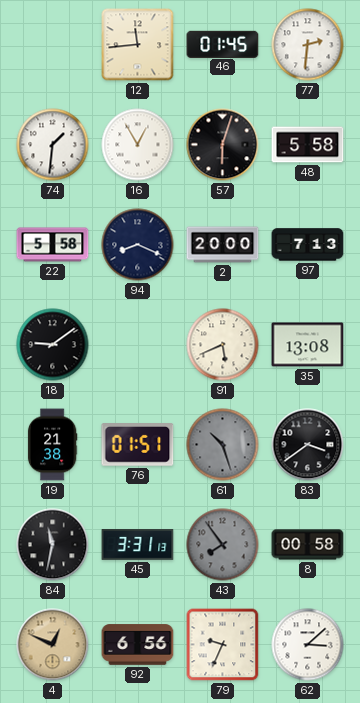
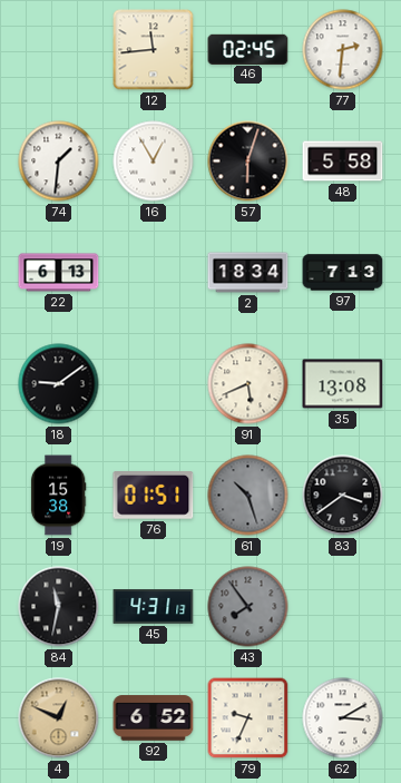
46: 01:45 -> 02:45
22: 5:58 -> 6:13
94: 8:19 -> none
2: 20:00 -> 18:34
19: 21:38 -> 15:38
45: 3:31 -> 4:31
8: 00:58 -> none
92: 6:56 -> 6:52
62: 3:08 -> 3:10
